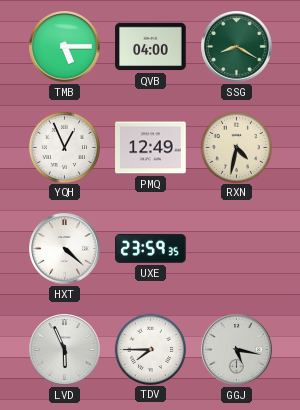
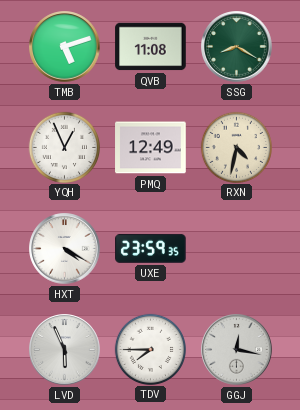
TMB: 5:15 -> 5:12
QVB: 04:00 -> 11:08
HXT: 4:22 -> 4:20
GGJ: 5:17 -> 12:17
